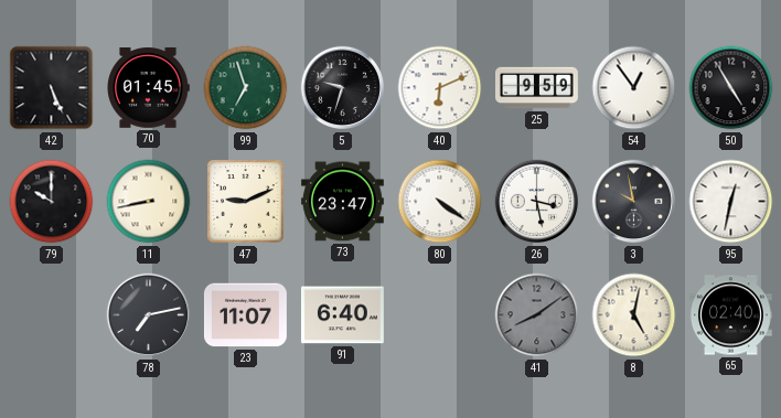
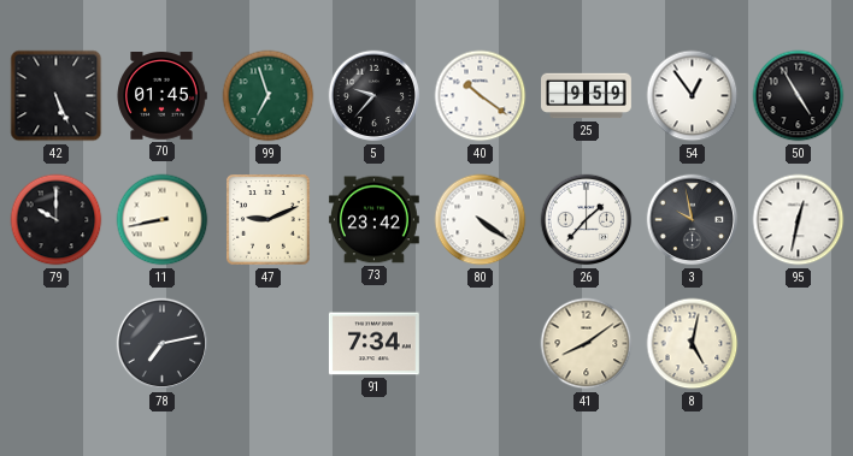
5: 9:33 -> 9:37
40: 6:11 -> 10:21
73: 23:47 -> 23:42
26: 3:28 -> 1:37
23: 11:07 -> none
91: 6:40 -> 7:34
41 dial: grey -> cream
65: 02:40 -> none
